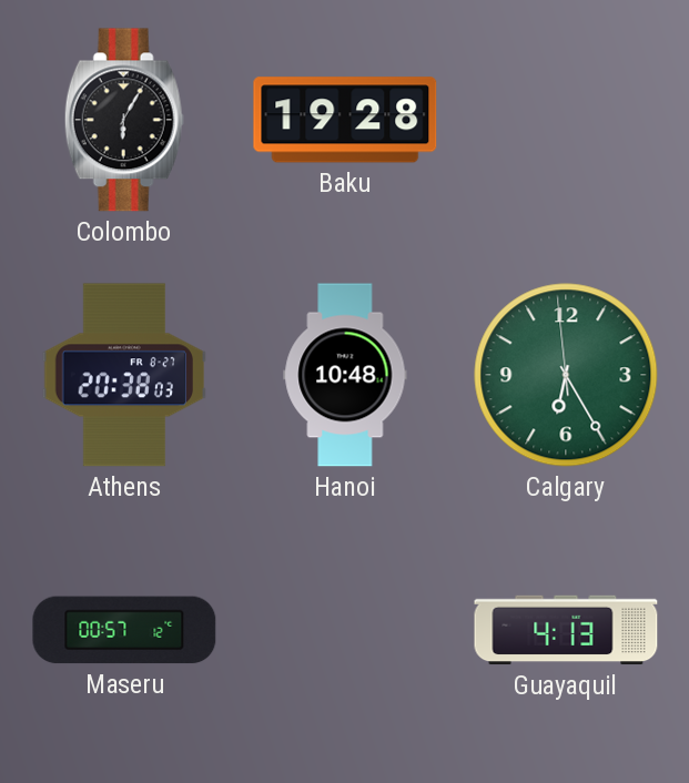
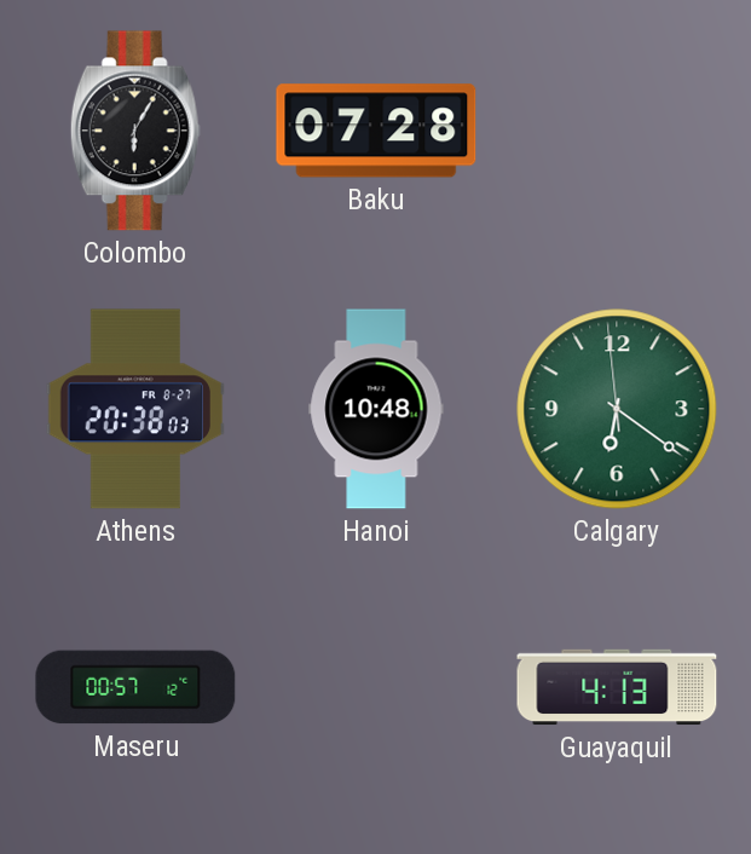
Baku: 19:28 -> 07:28
Calgary: 6:24 -> 6:20
